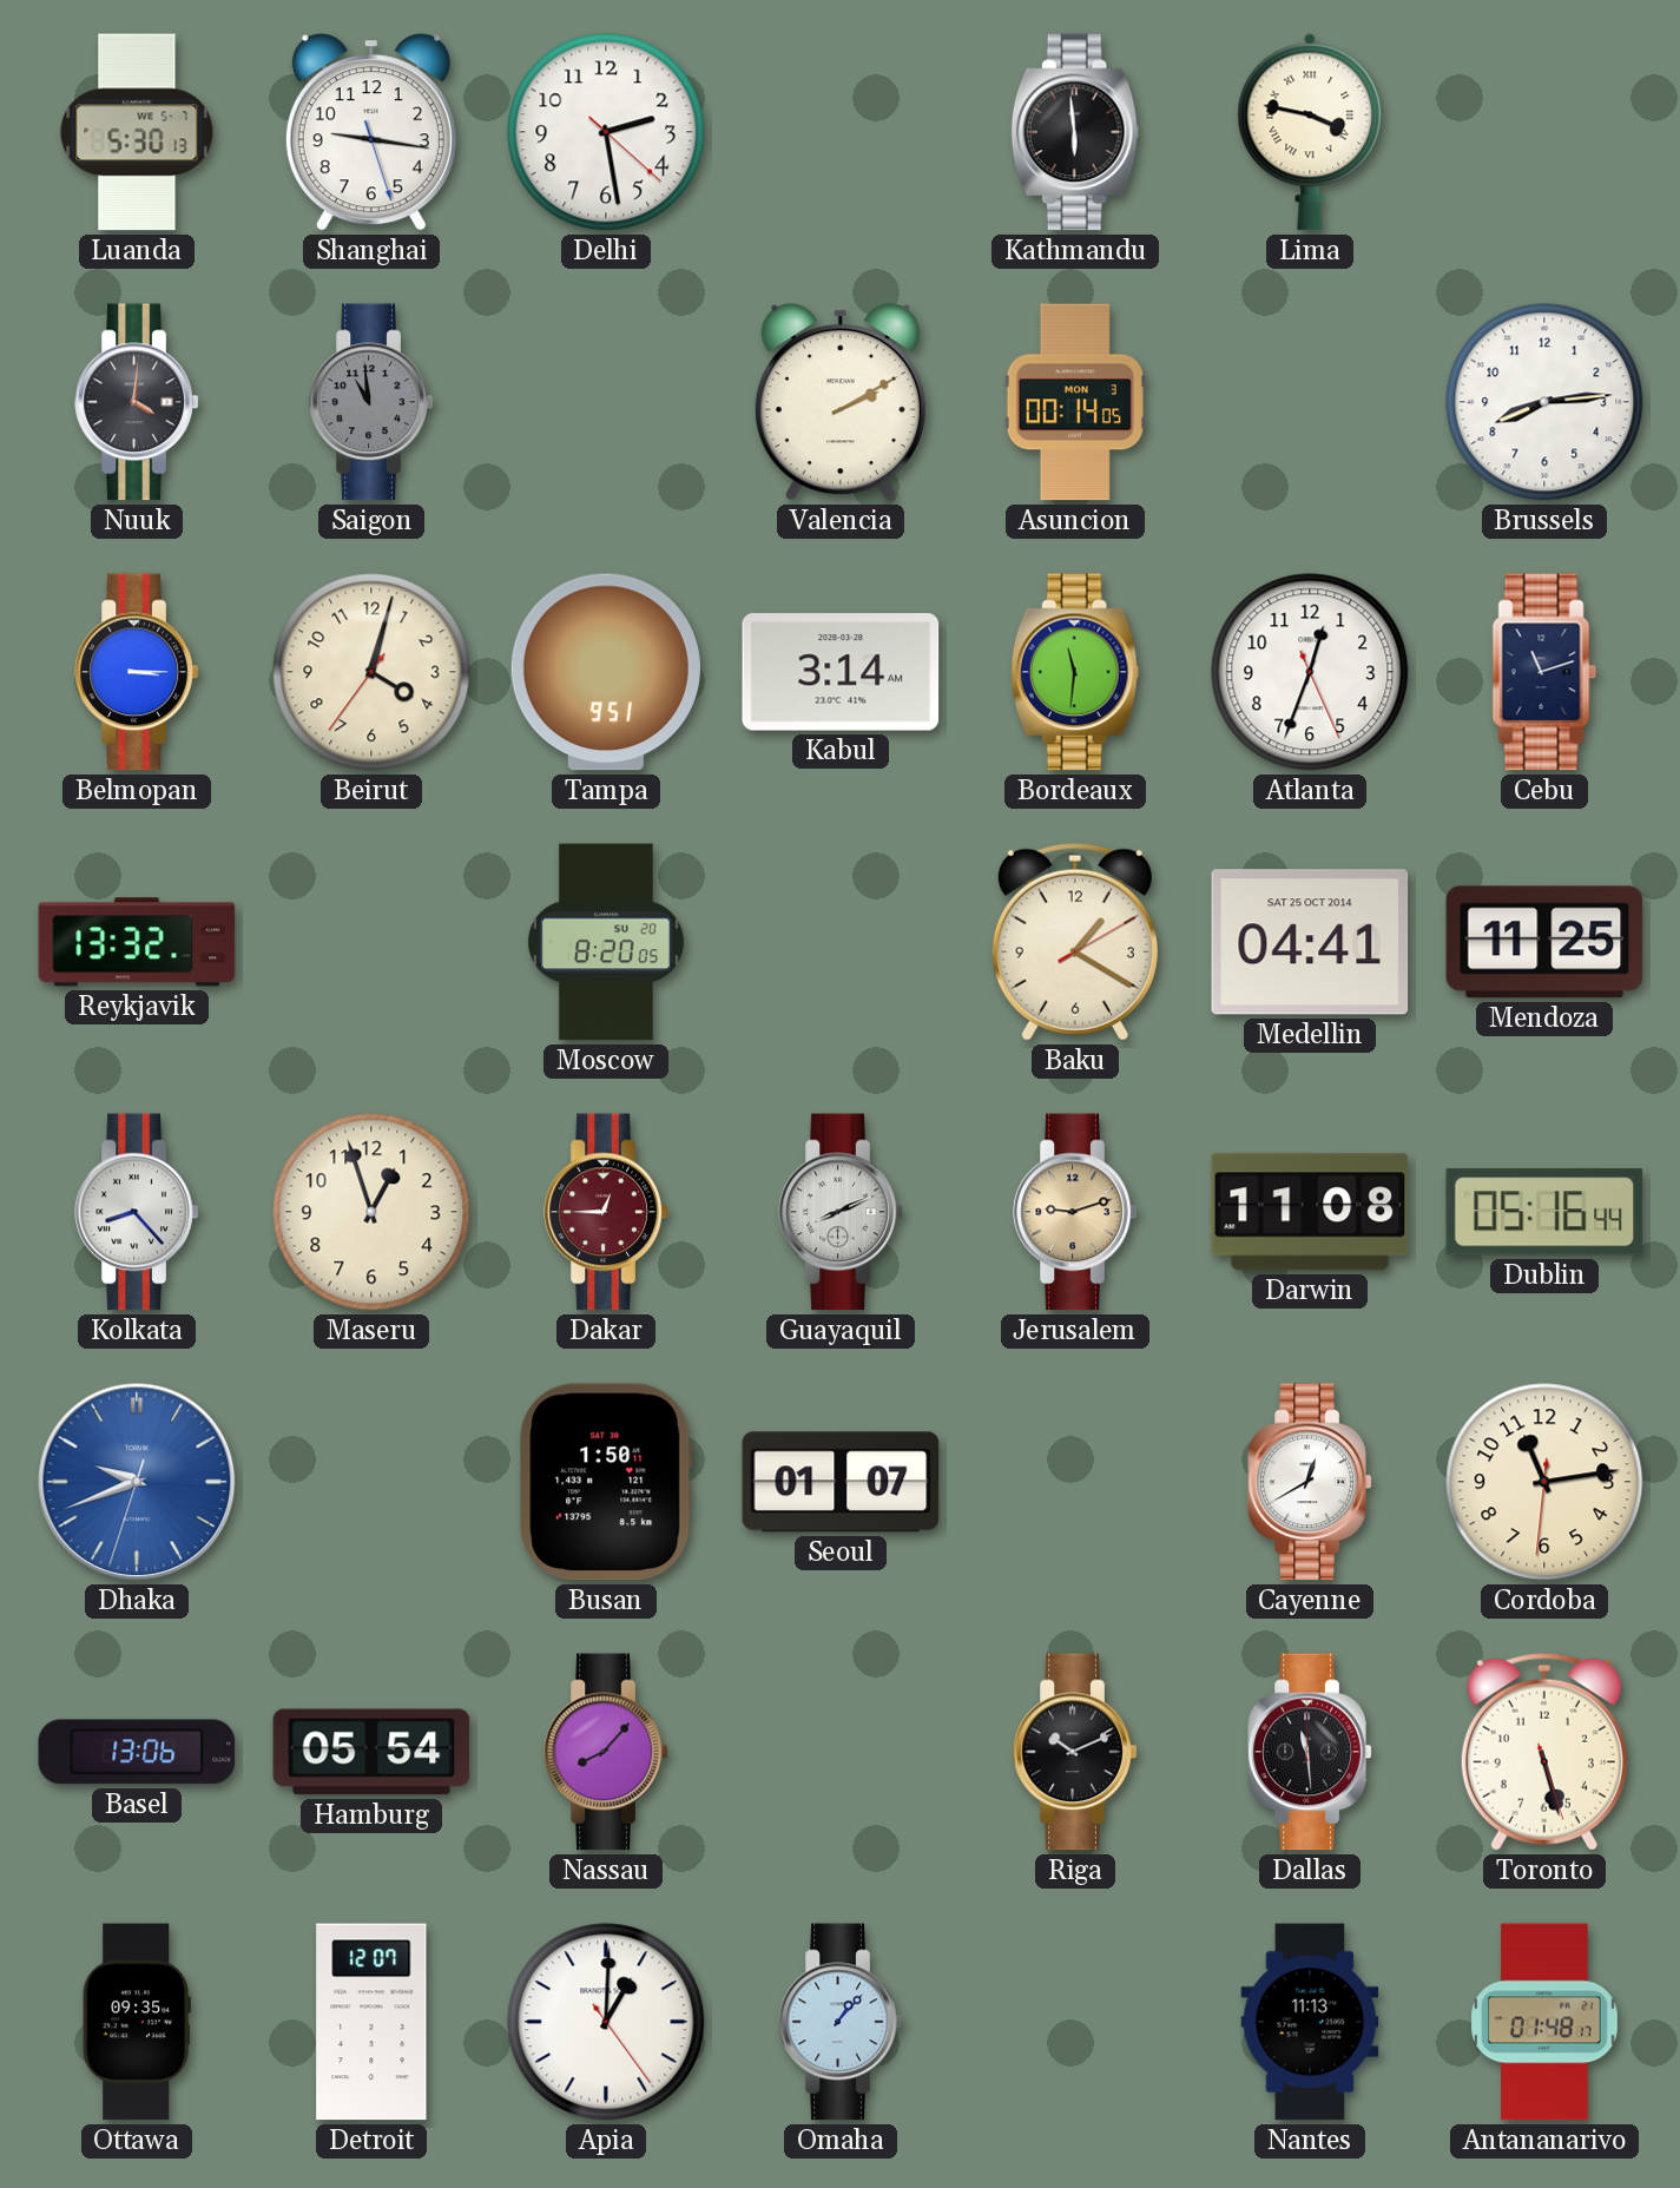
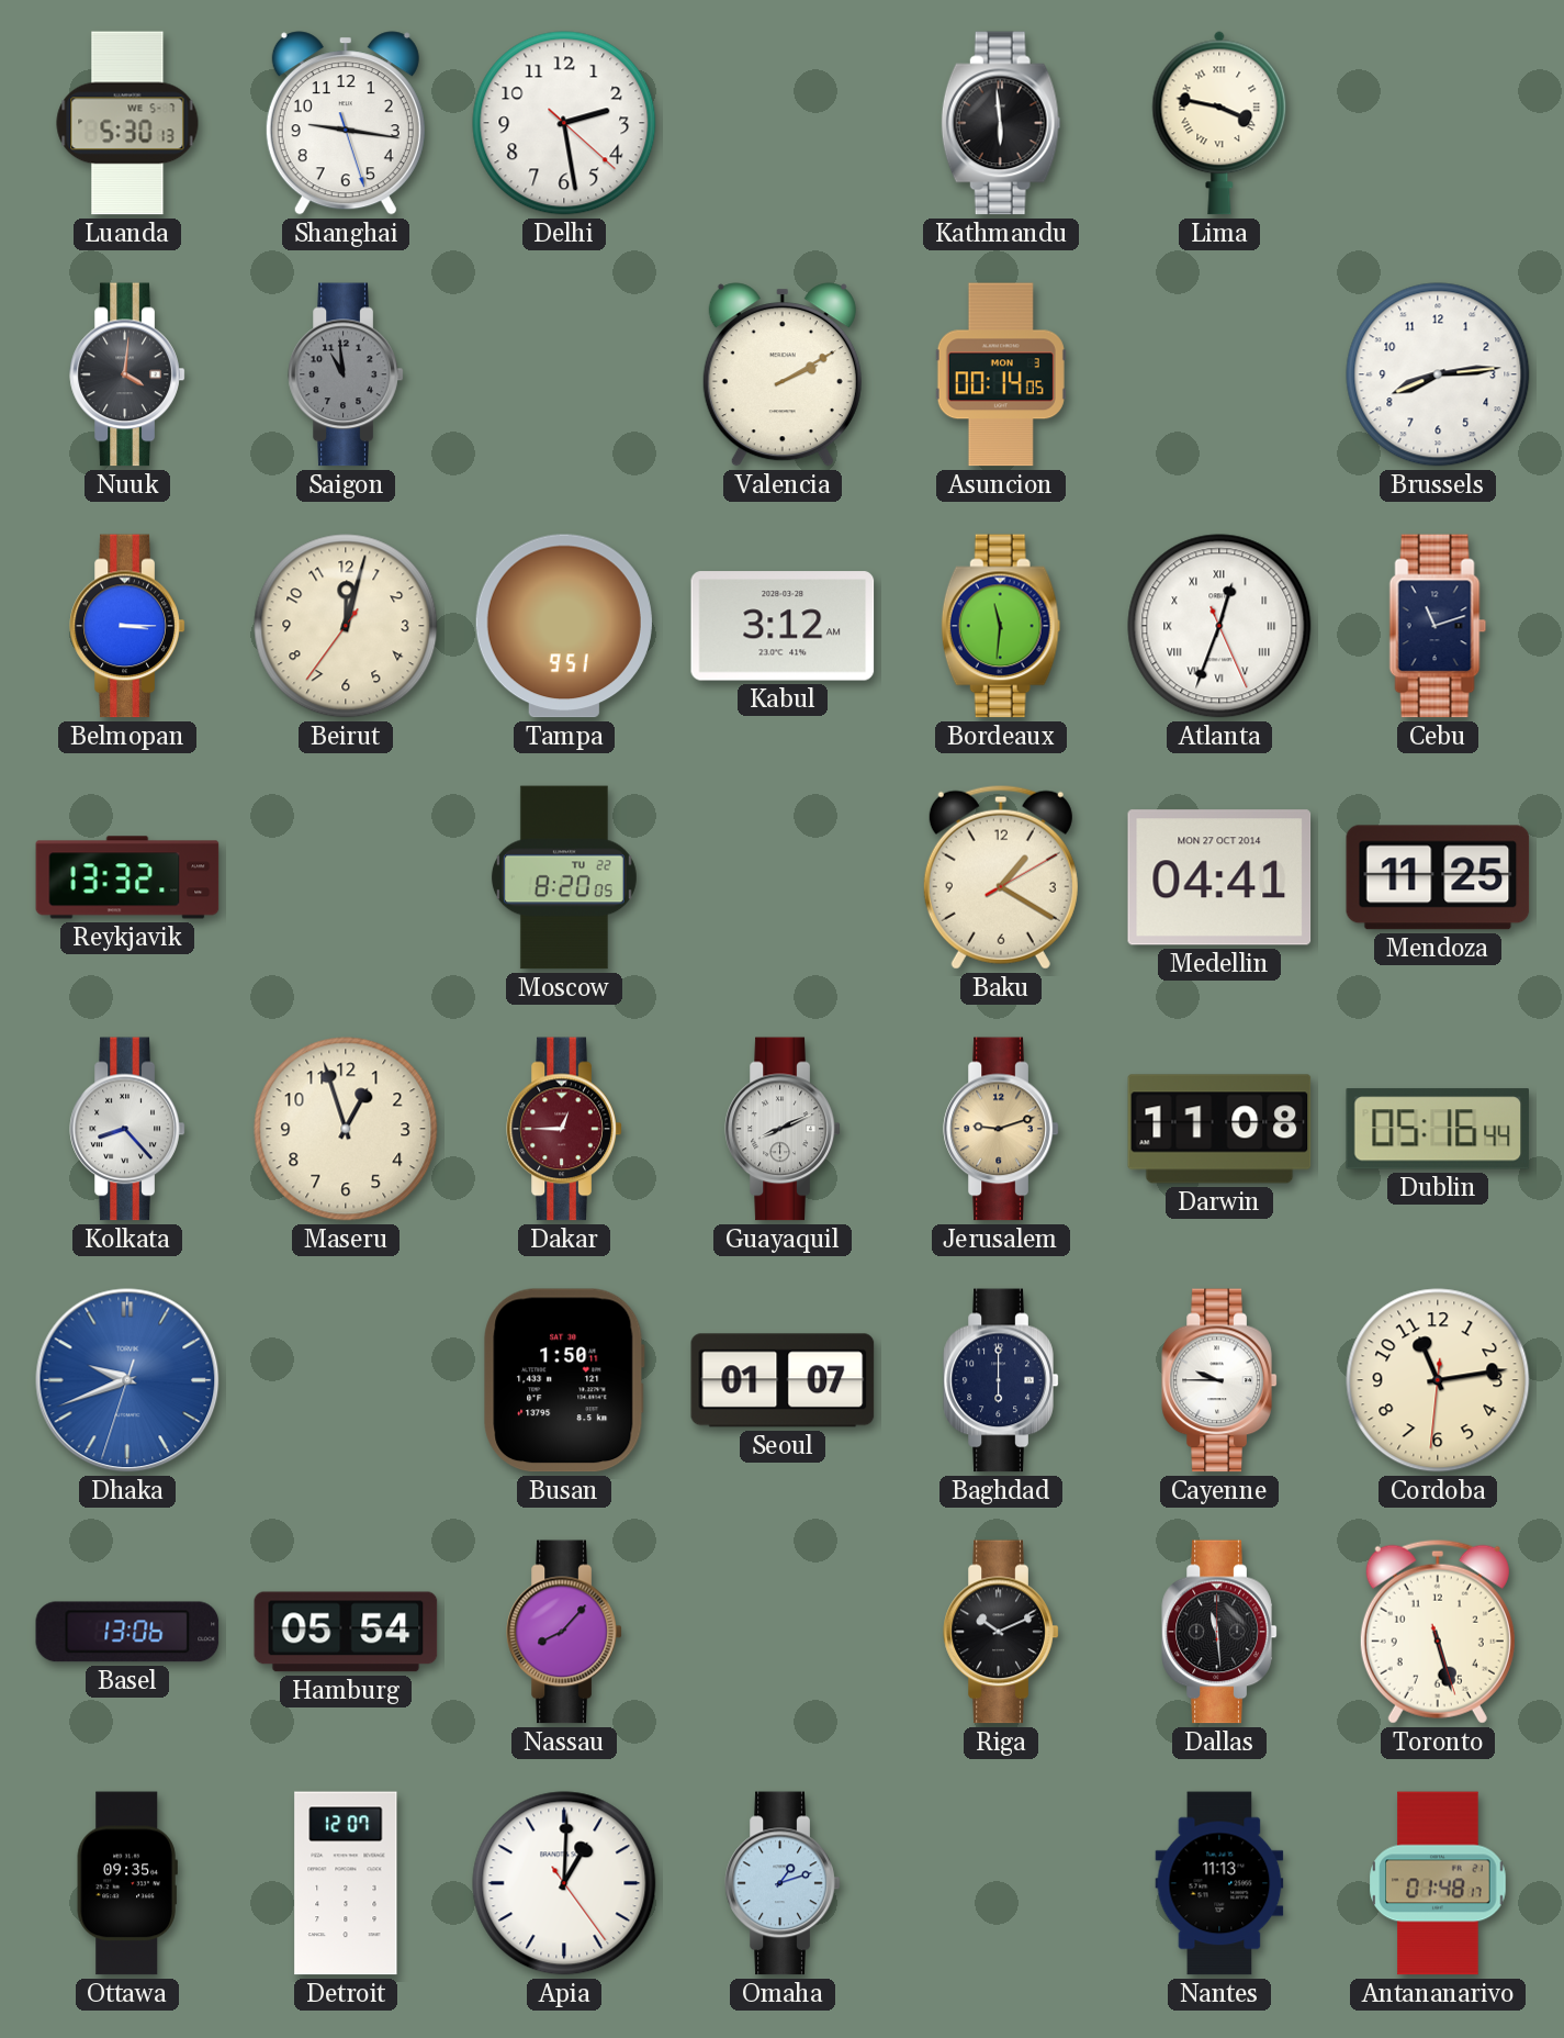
Beirut: 4:02 -> 12:02
Kabul: 3:14 -> 3:12
Atlanta numerals: Arabic -> Roman
Moscow date: SU 20 -> TU 22
Medellin date: SAT 25 OCT 2014 -> MON 27 OCT 2014
Baghdad: none -> 6:00
Cayenne: 12:40 -> 9:45
Omaha: 1:07 -> 1:12
